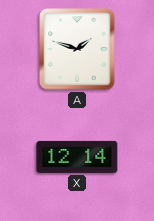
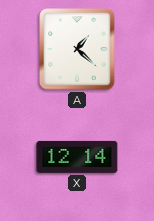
A: 1:48 -> 1:22
